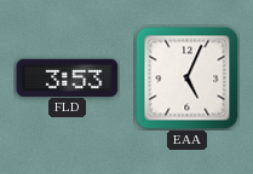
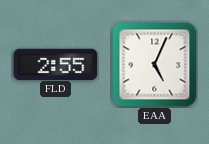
FLD: 3:53 -> 2:55
